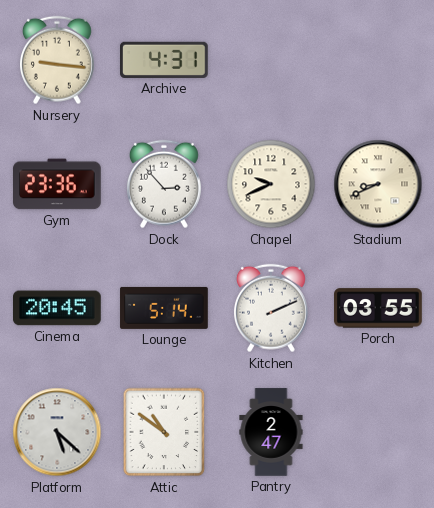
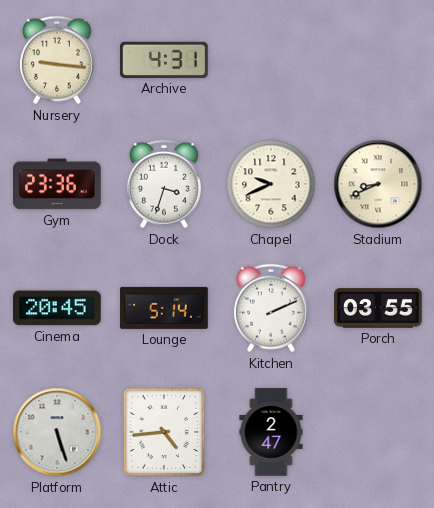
Dock: 2:53 -> 3:33
Platform: 5:22 -> 5:27
Attic: 10:51 -> 4:44
